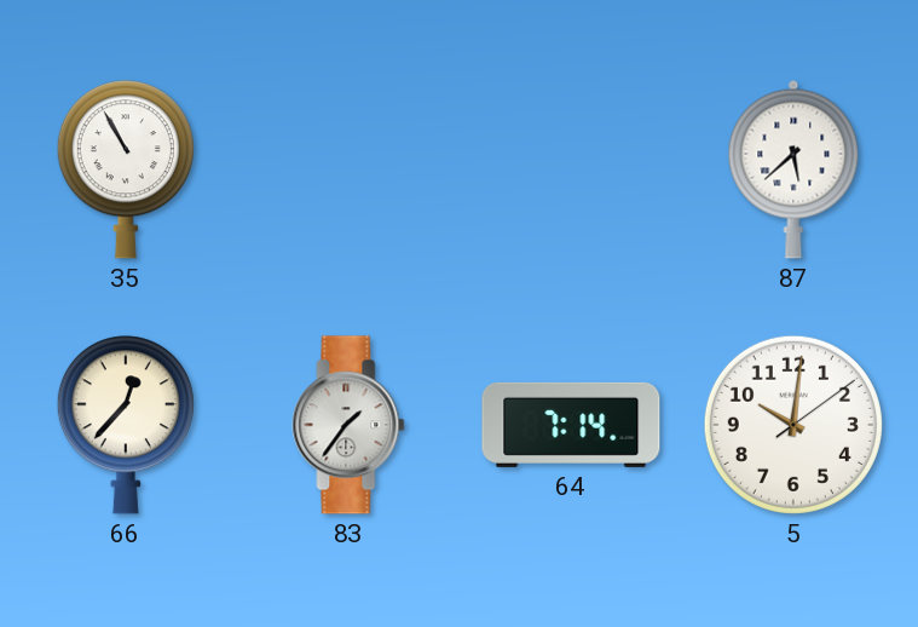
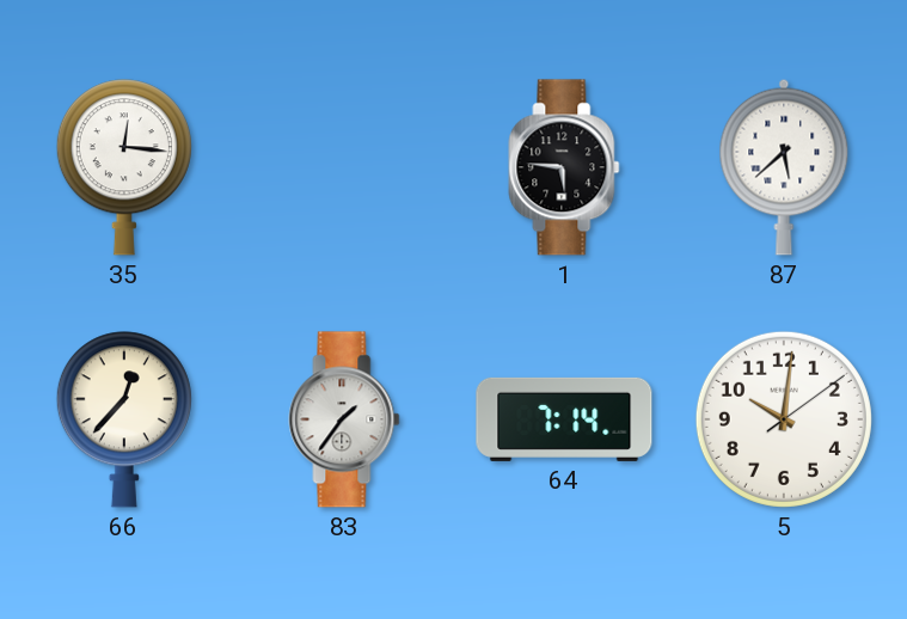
35: 10:55 -> 12:16
1: none -> 5:46
